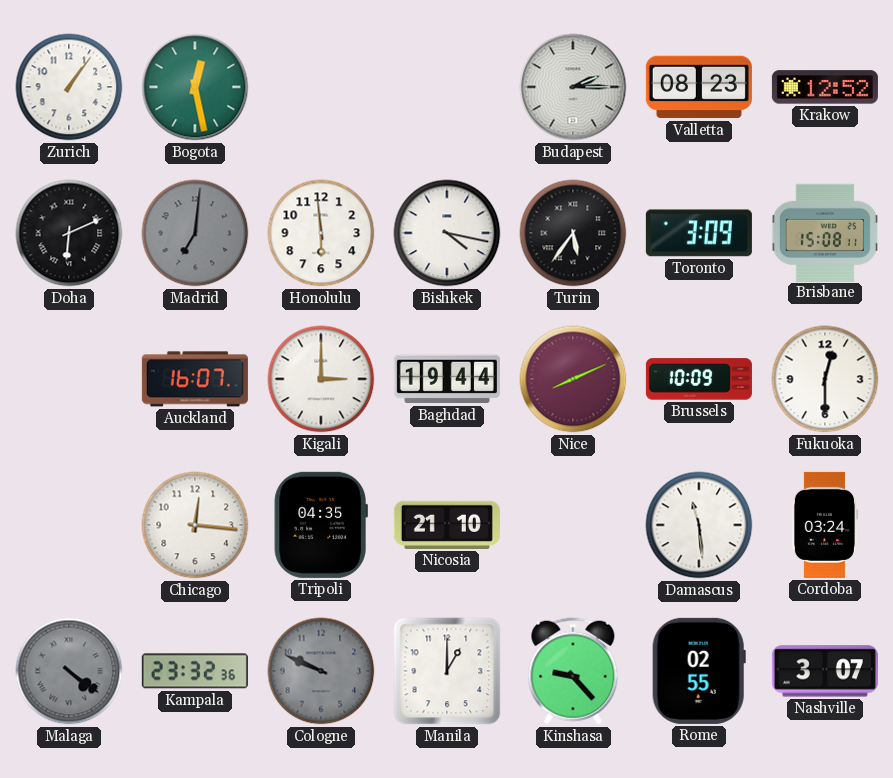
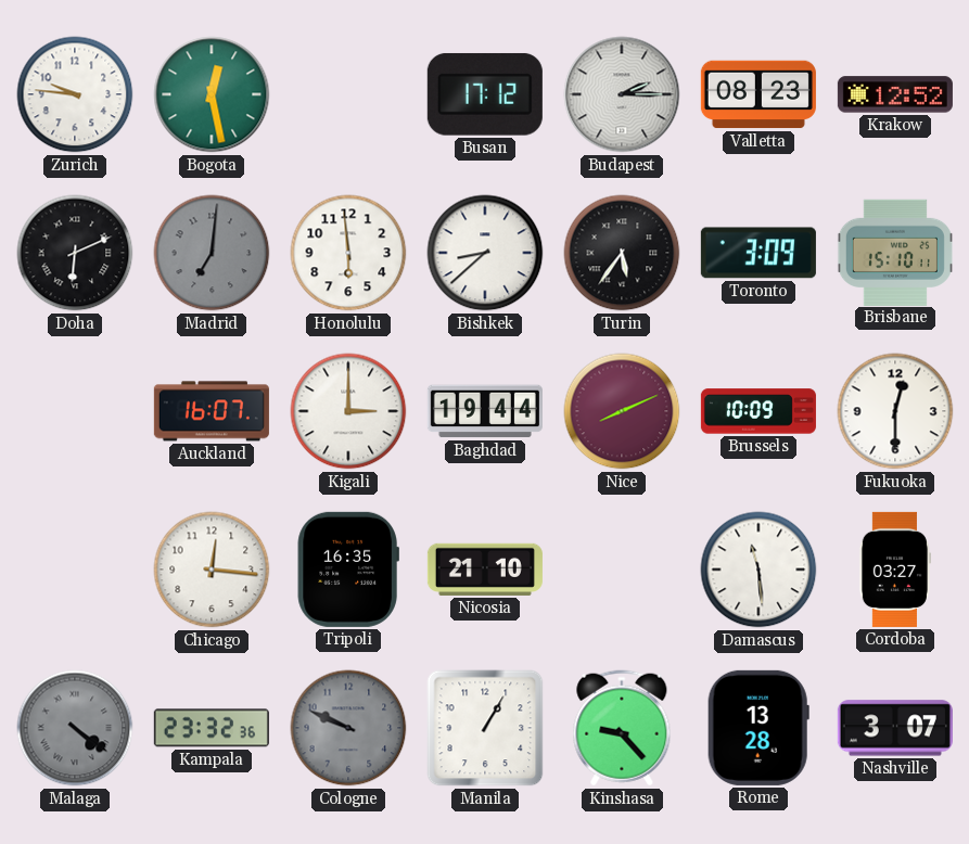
Zurich: 1:06 -> 9:46
Busan: none -> 17:12
Bishkek: 4:17 -> 8:38
Brisbane: 15:08 -> 15:10
Tripoli: 04:35 -> 16:35
Cordoba: 03:24 -> 03:27
Manila: 1:00 -> 1:05
Rome: 02:55 -> 13:28
